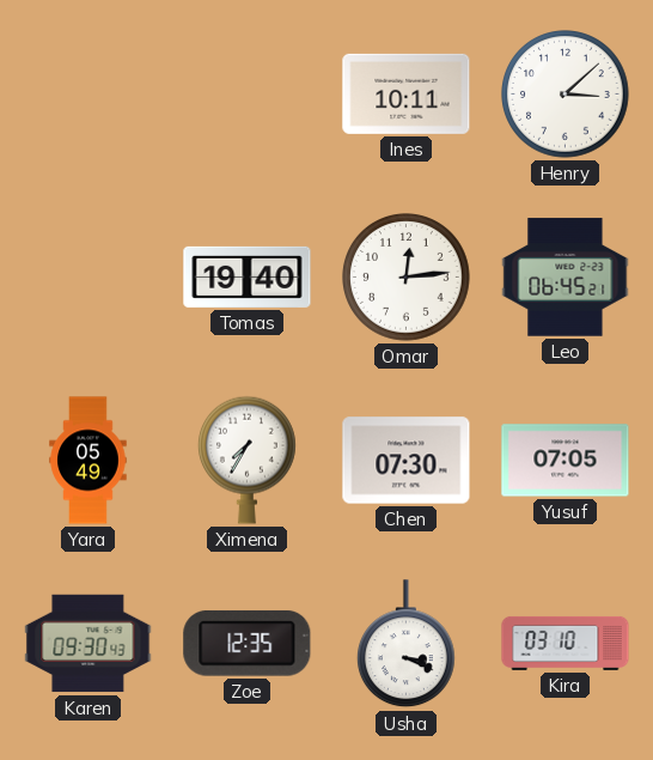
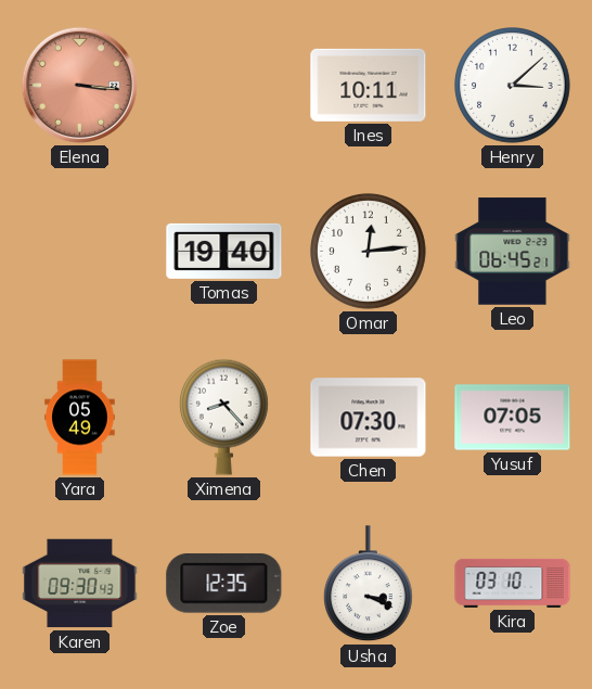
Elena: none -> 3:16
Ximena: 7:35 -> 8:23
